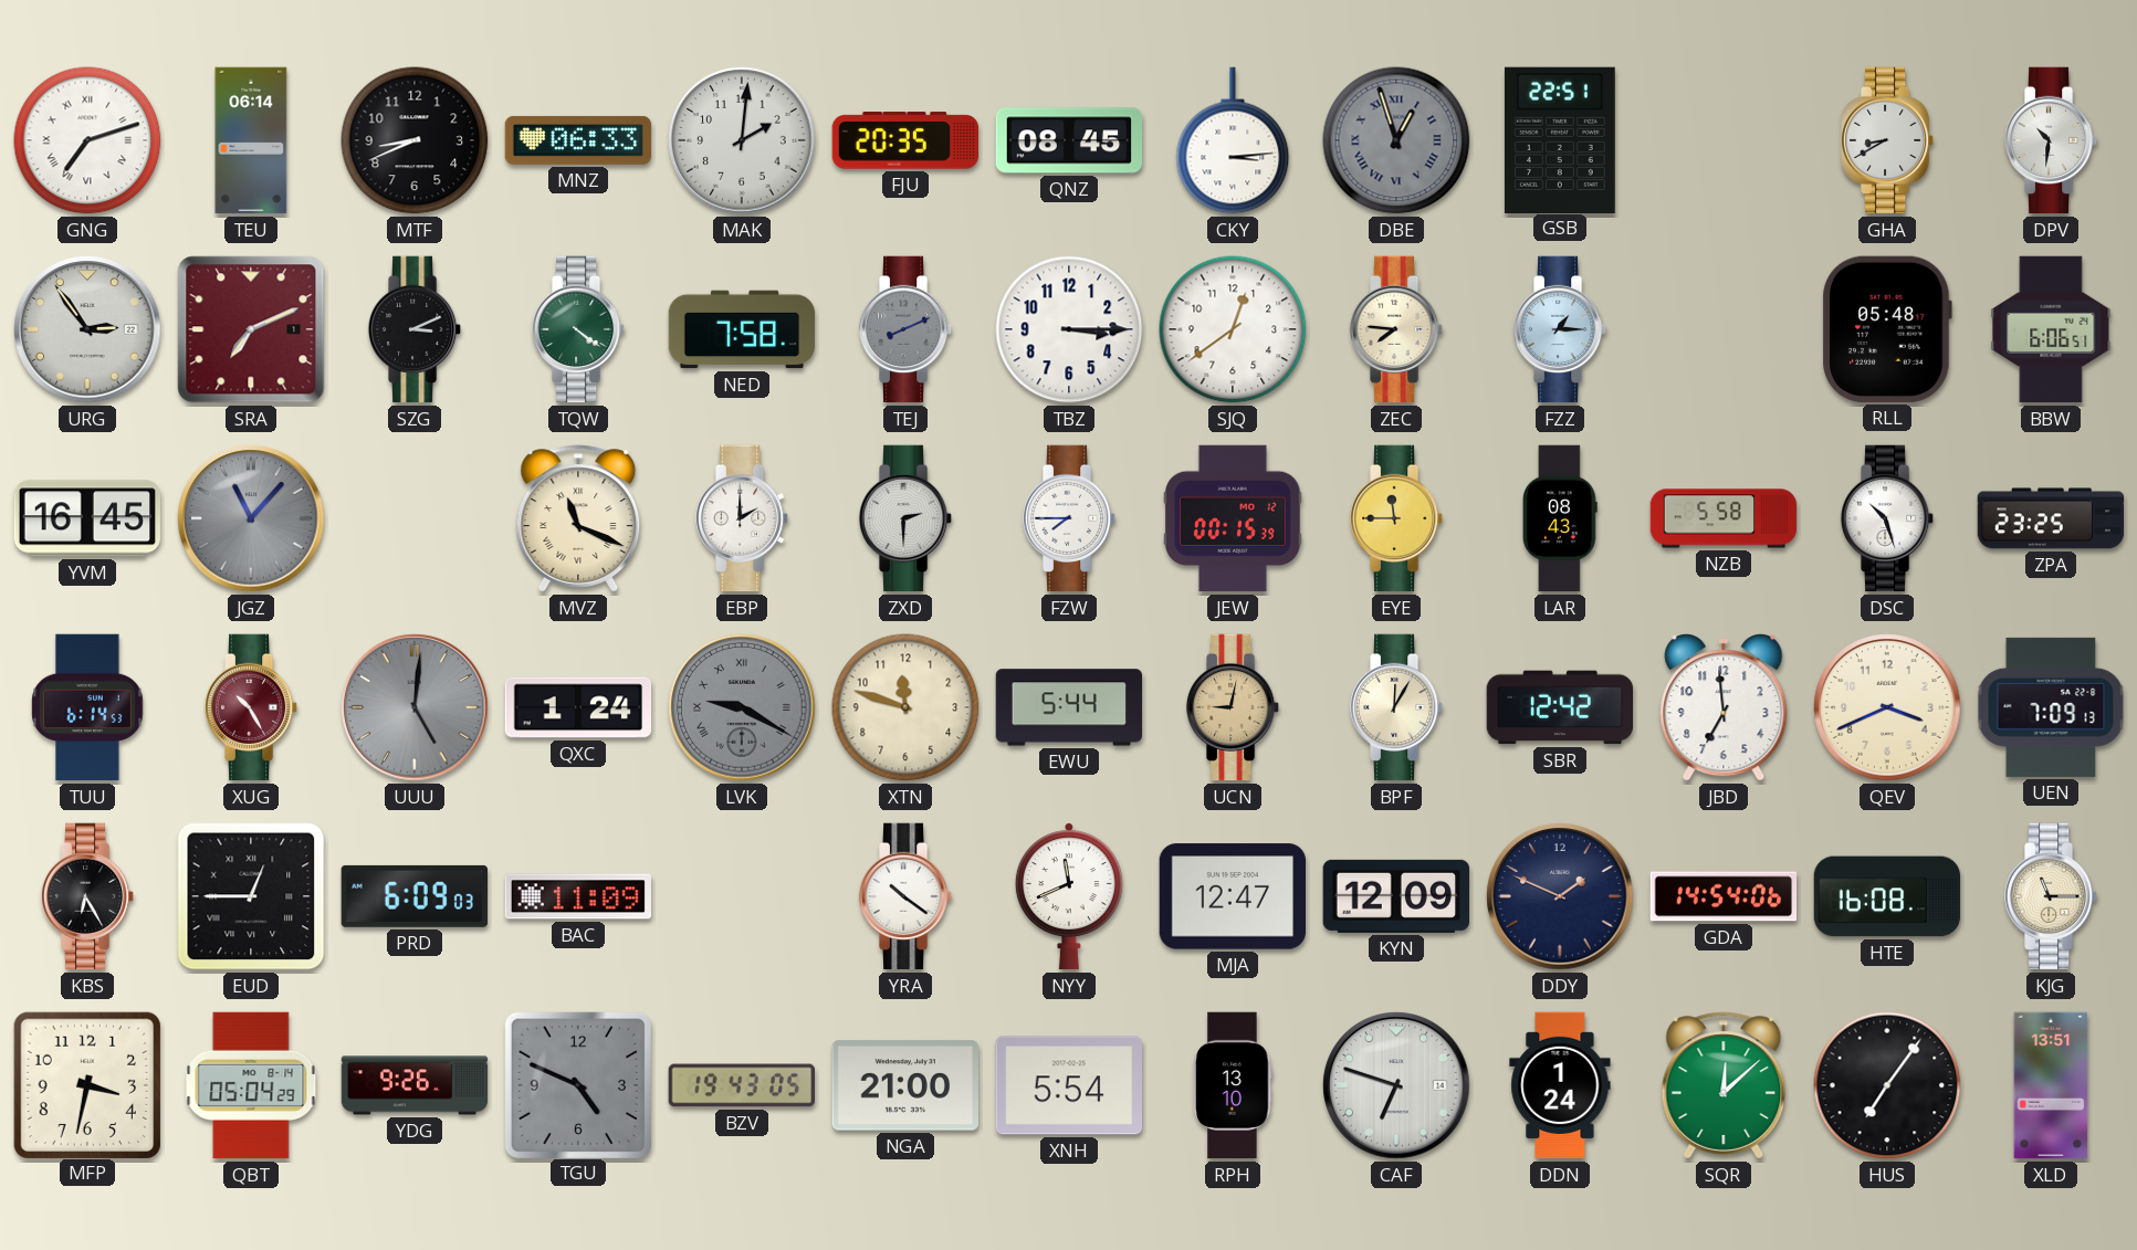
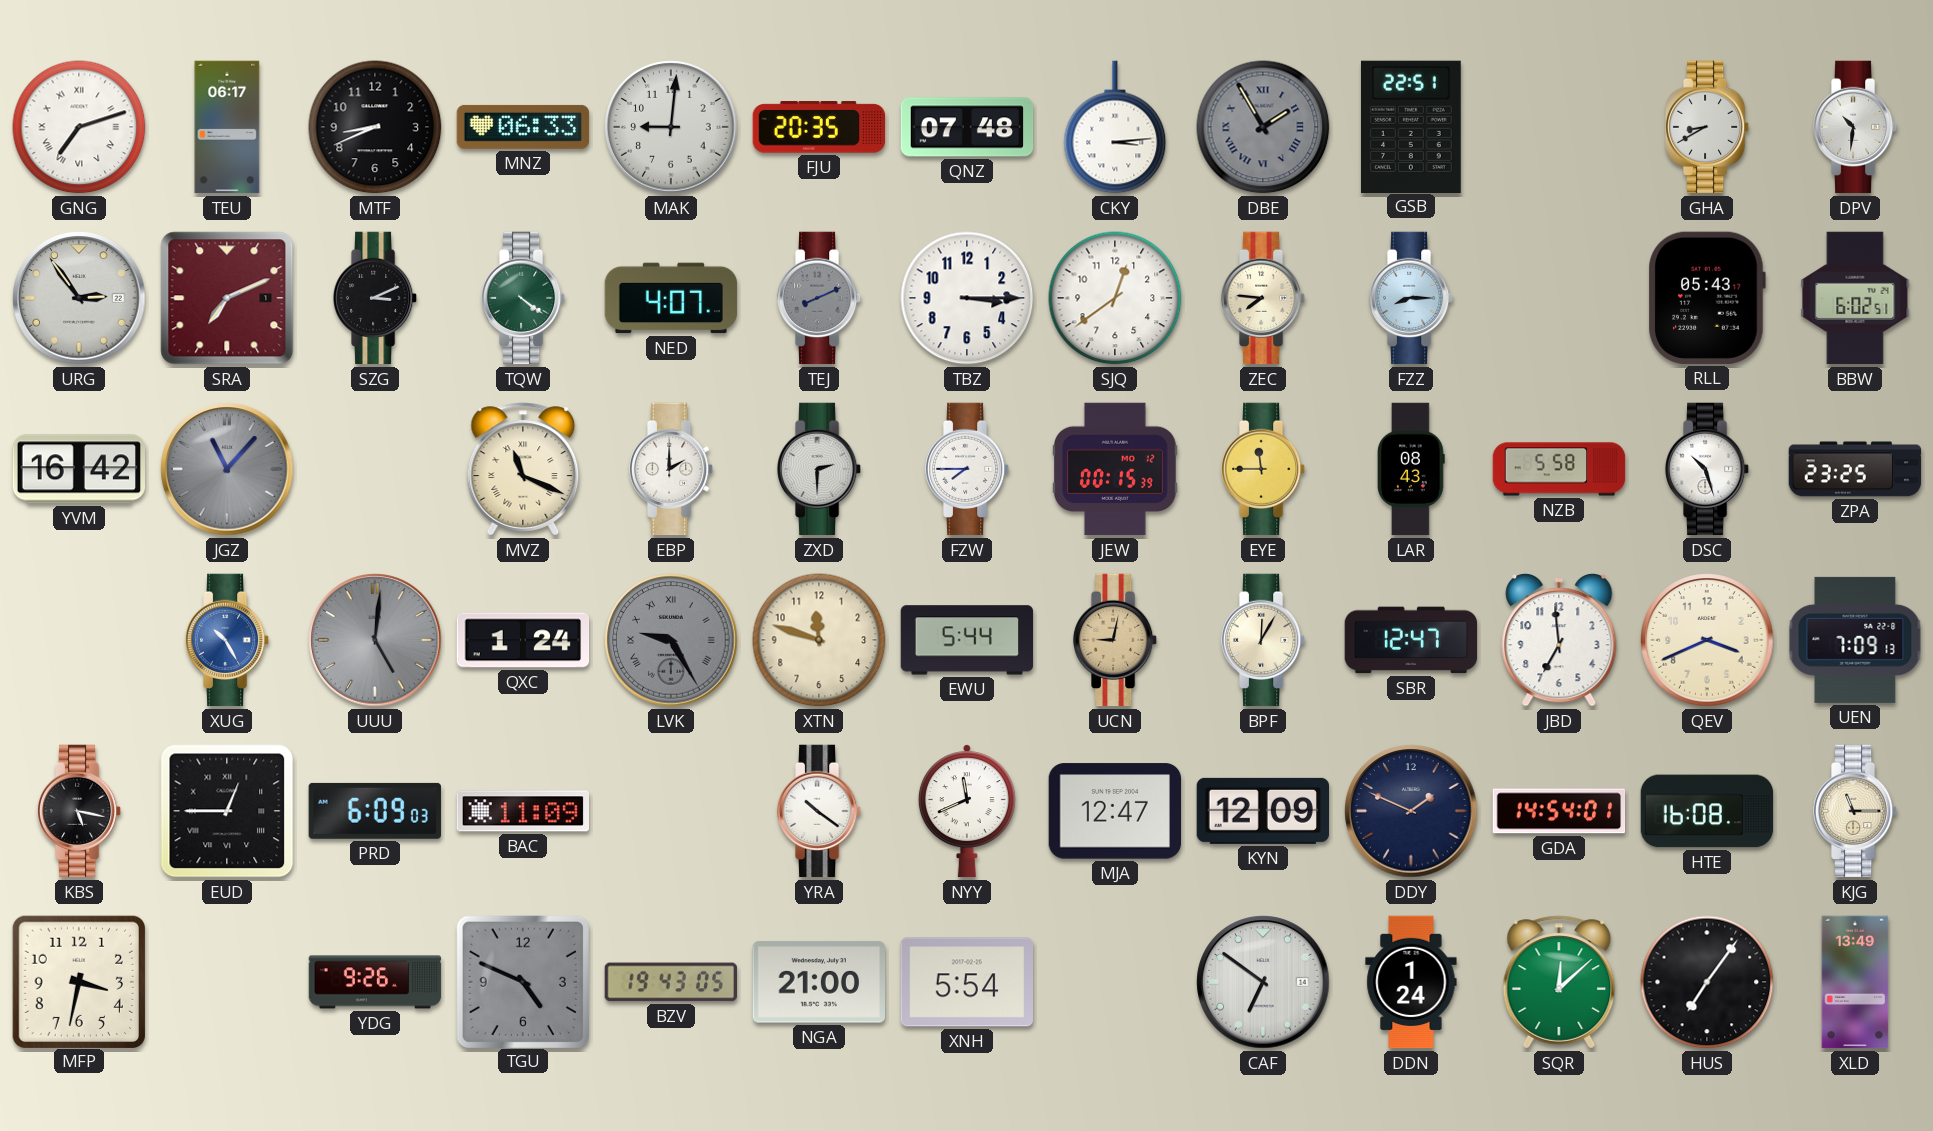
TEU: 06:14 -> 06:17
MAK: 2:01 -> 9:01
QNZ: 08:45 -> 07:48
DBE: 12:57 -> 1:55
NED: 7:58 -> 4:07
FZZ: 1:15 -> 8:15
RLL: 05:48 -> 05:43
BBW: 6:06 -> 6:02
YVM: 16:45 -> 16:42
TUU: 6:14 -> none
XUG dial: burgundy -> blue
LVK: 9:20 -> 9:25
SBR: 12:42 -> 12:47
KBS: 6:25 -> 5:17
GDA: 14:54:06 -> 14:54:01
QBT: 05:04 -> none
RPH: 13:10 -> none
CAF: 6:48 -> 6:51
XLD: 13:51 -> 13:49
